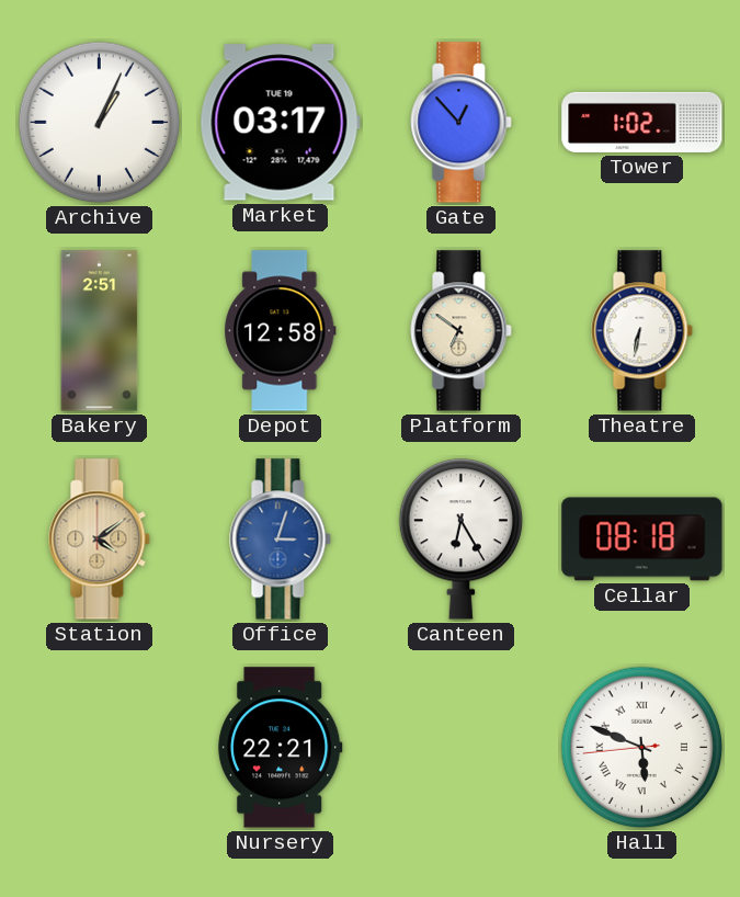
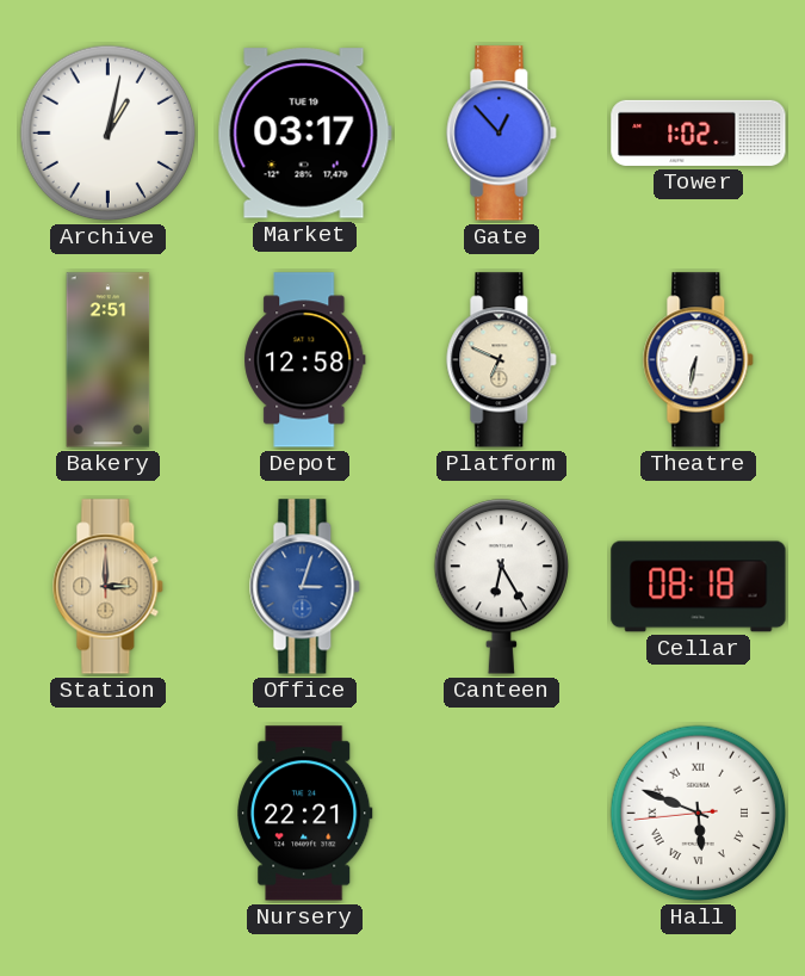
Archive: 1:04 -> 1:02
Platform: 6:51 -> 6:49
Station: 4:09 -> 3:00
